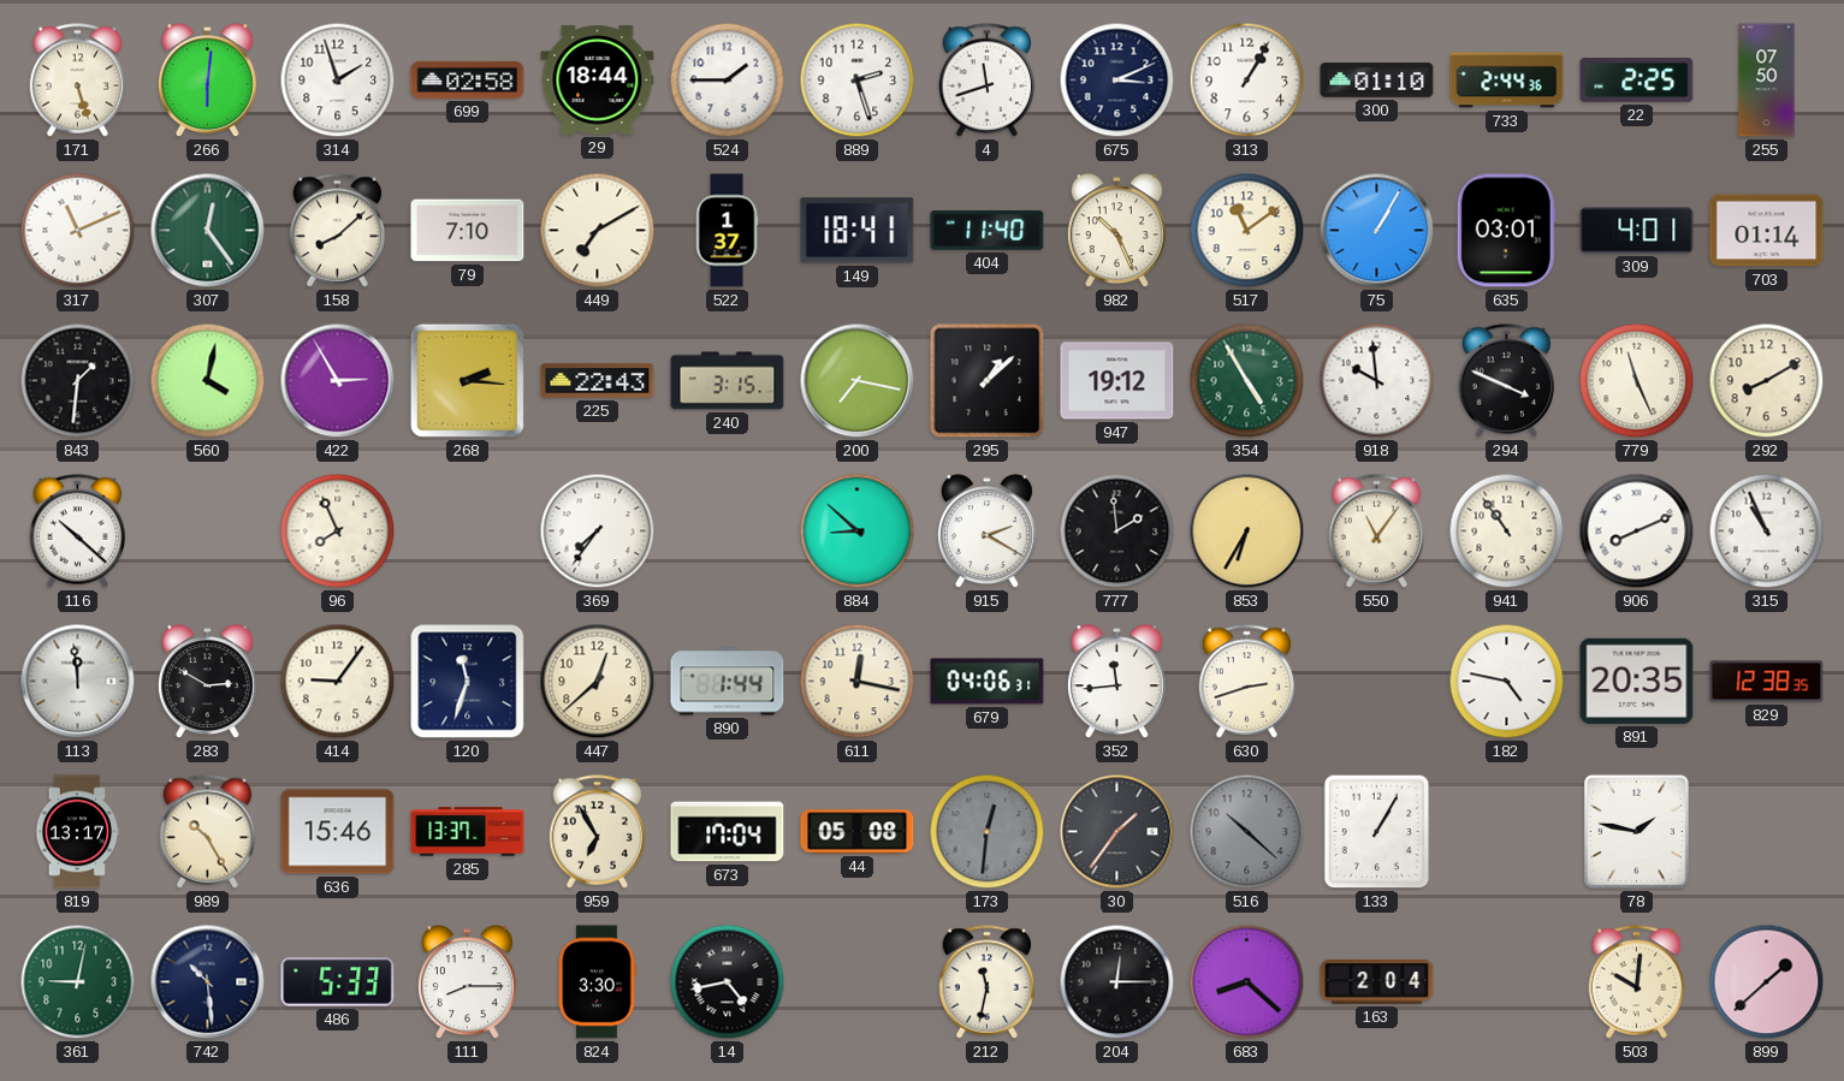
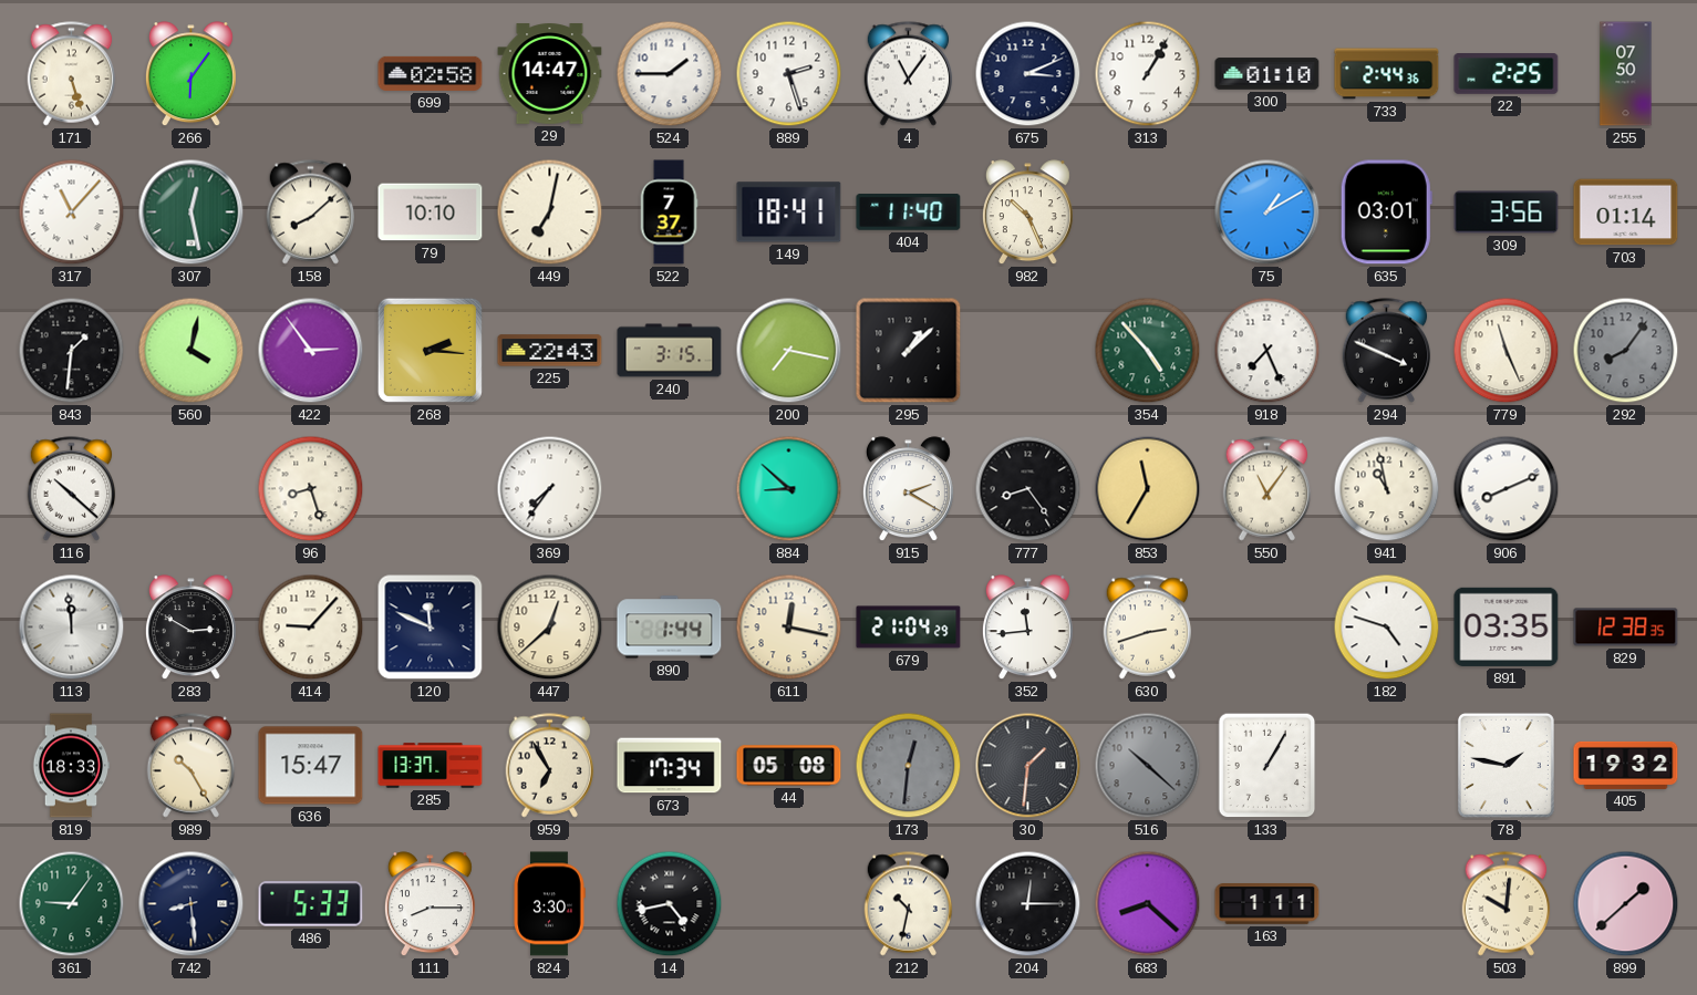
266: 6:01 -> 6:06
314: 1:57 -> none
29: 18:44 -> 14:47
4: 11:42 -> 11:06
317: 11:11 -> 11:07
307: 12:24 -> 12:28
79: 7:10 -> 10:10
449: 7:10 -> 7:02
522: 1:37 -> 7:37
517: 11:09 -> none
75: 1:05 -> 1:10
309: 4:01 -> 3:56
422: 2:55 -> 2:54
947: 19:12 -> none
354: 4:55 -> 4:53
918: 9:59 -> 7:26
292: 8:10 -> 8:06
292 dial: cream -> grey
96: 7:56 -> 8:27
777: 1:59 -> 8:24
853: 6:35 -> 11:35
941: 10:54 -> 10:58
315: 10:56 -> none
414: 9:06 -> 9:07
120: 11:33 -> 11:49
679: 04:06 -> 21:04
182: 4:47 -> 4:48
891: 20:35 -> 03:35
819: 13:17 -> 18:33
636: 15:46 -> 15:47
673: 17:04 -> 17:34
30: 1:36 -> 1:31
405: none -> 19:32
361: 9:02 -> 9:06
742: 10:29 -> 8:29
212: 11:32 -> 10:32
163: 2:04 -> 1:11
